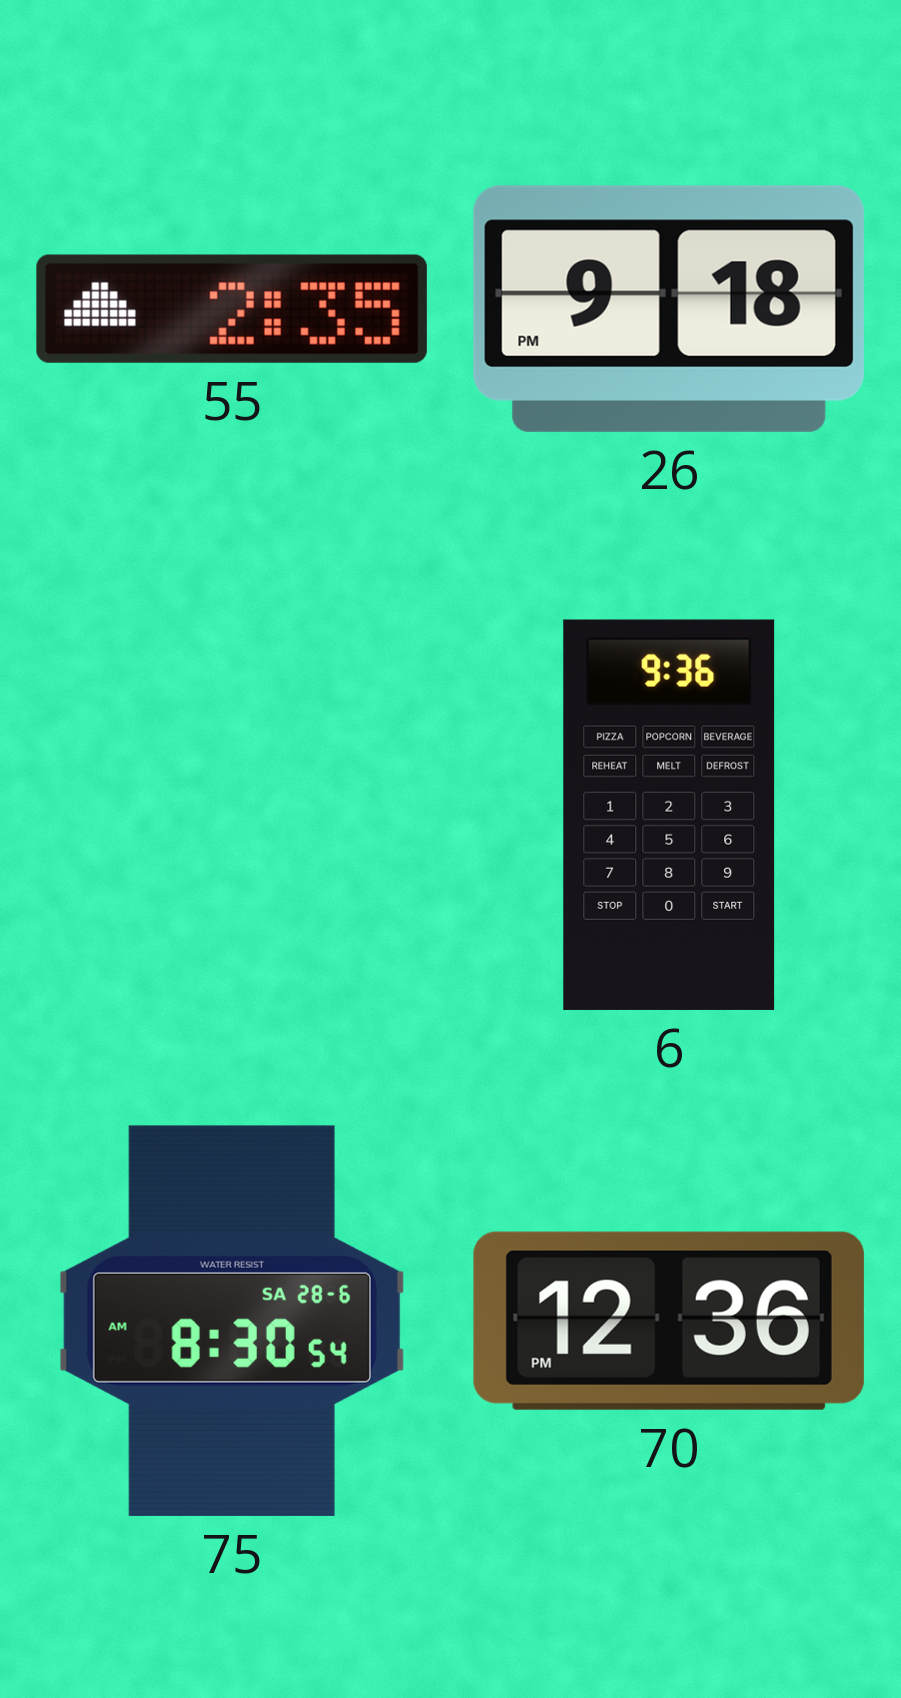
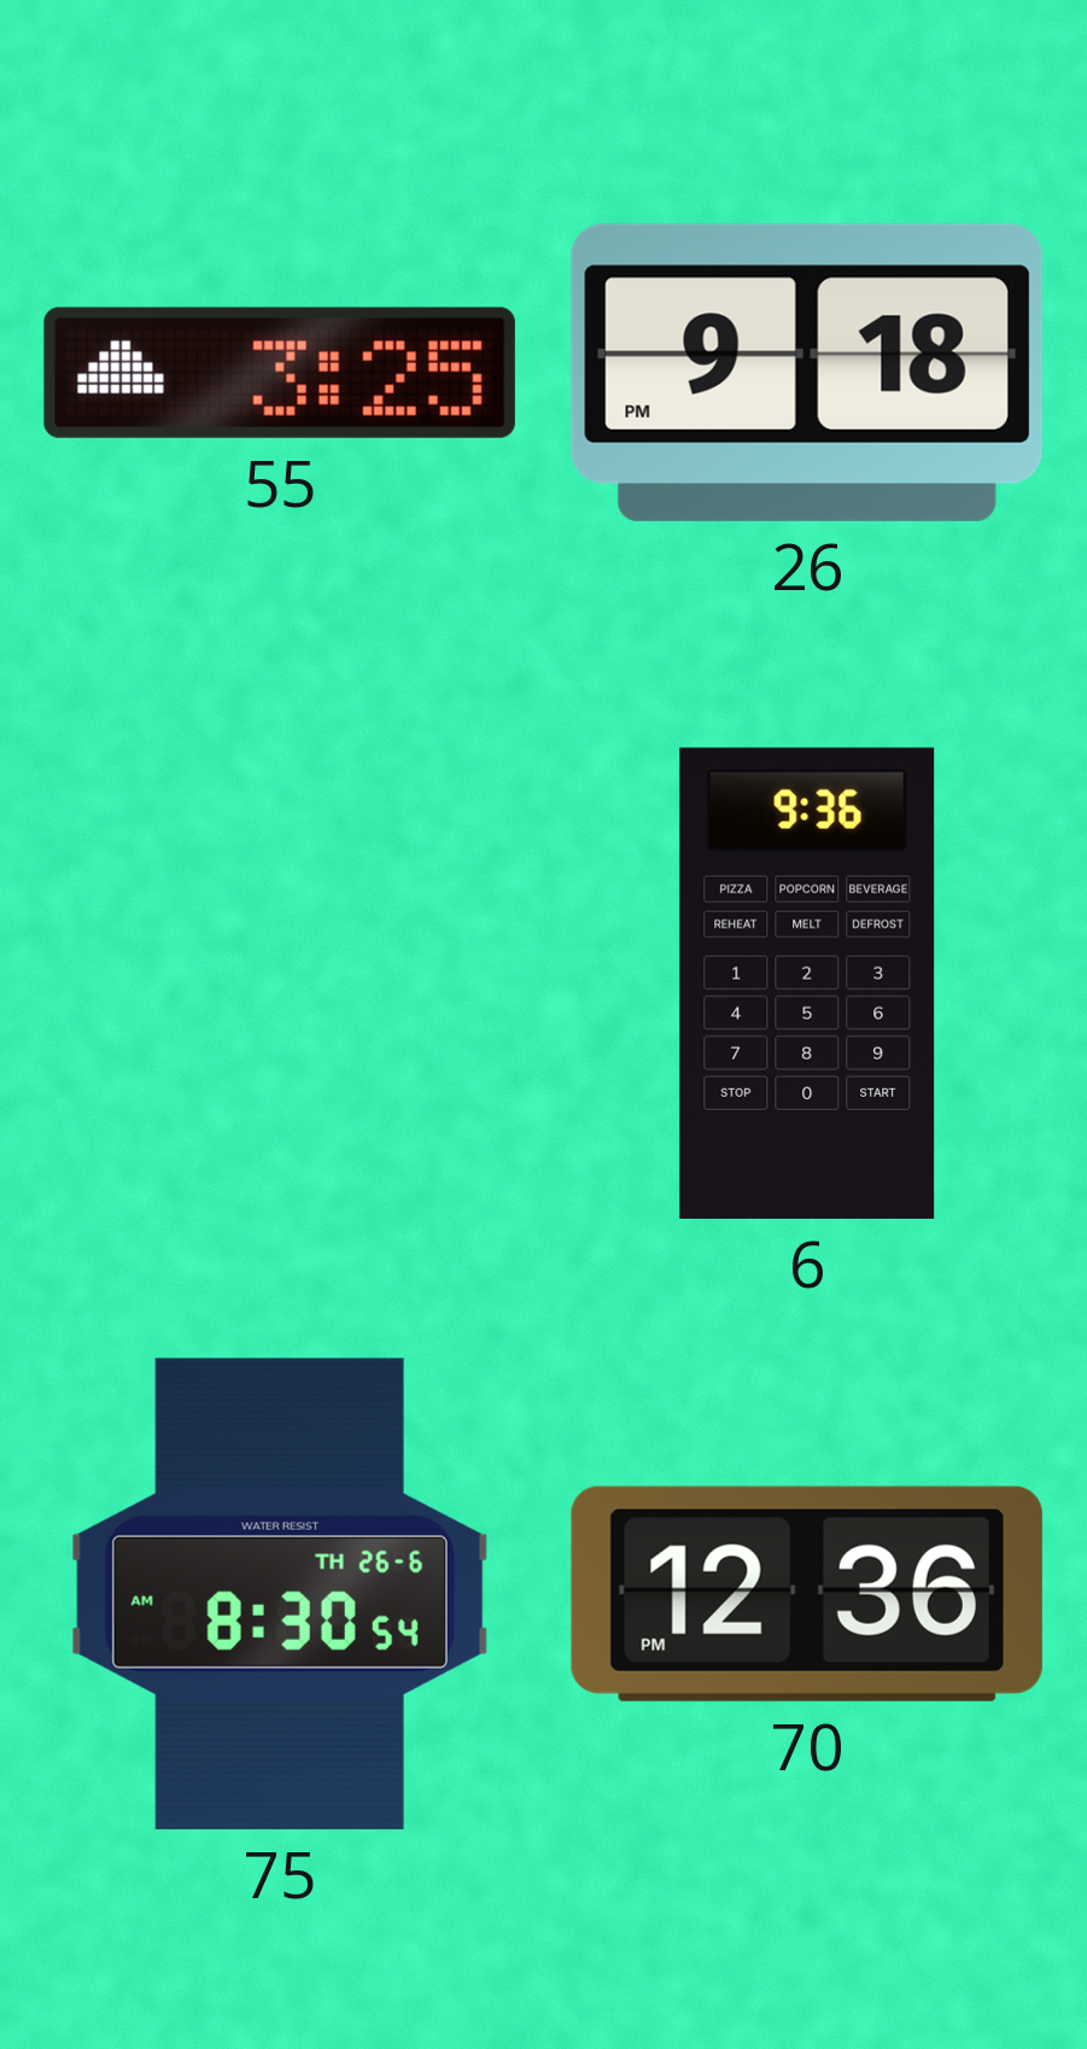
55: 2:35 -> 3:25
75 date: SA 28-6 -> TH 26-6
